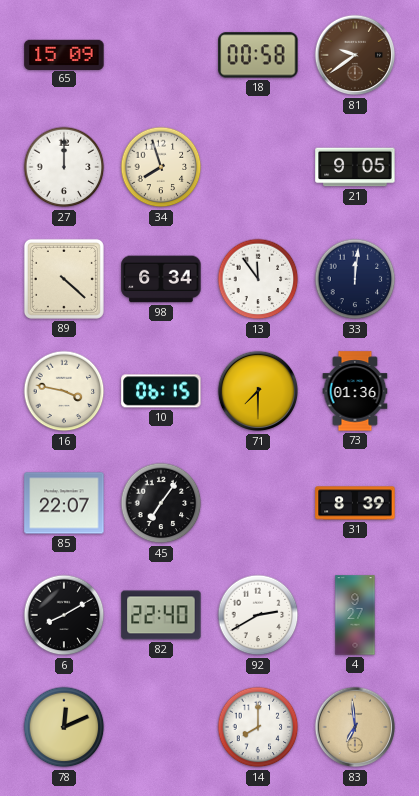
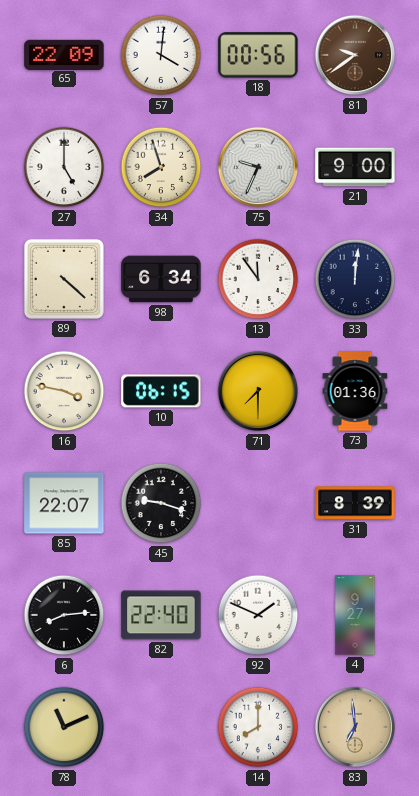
65: 15:09 -> 22:09
57: none -> 4:01
18: 00:58 -> 00:56
27: 12:00 -> 5:00
75: none -> 9:34
21: 9:05 -> 9:00
45: 7:06 -> 9:18
6: 8:10 -> 8:14
92: 2:40 -> 1:49
78: 12:11 -> 11:11
